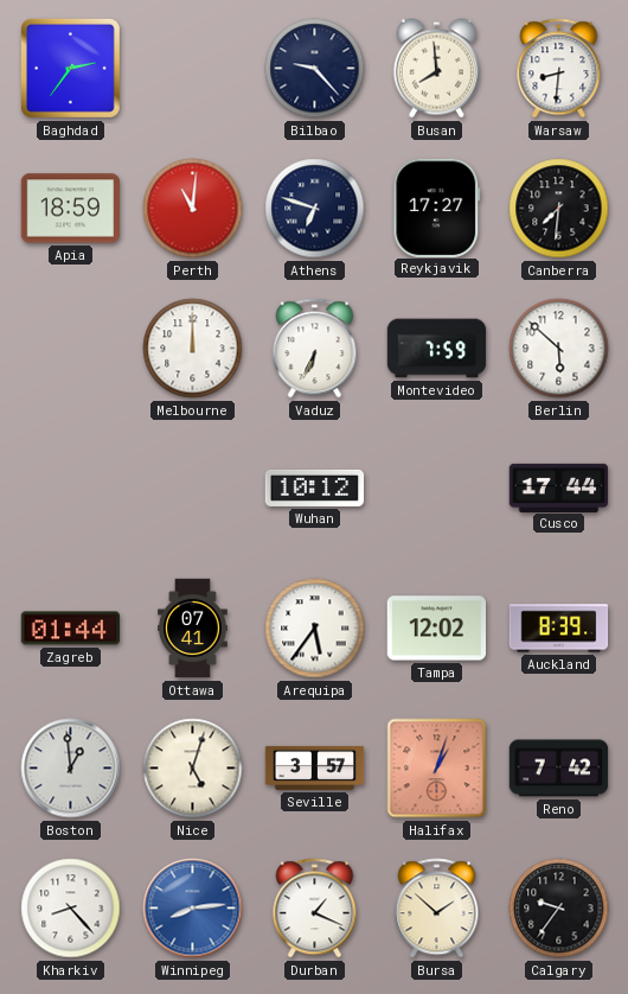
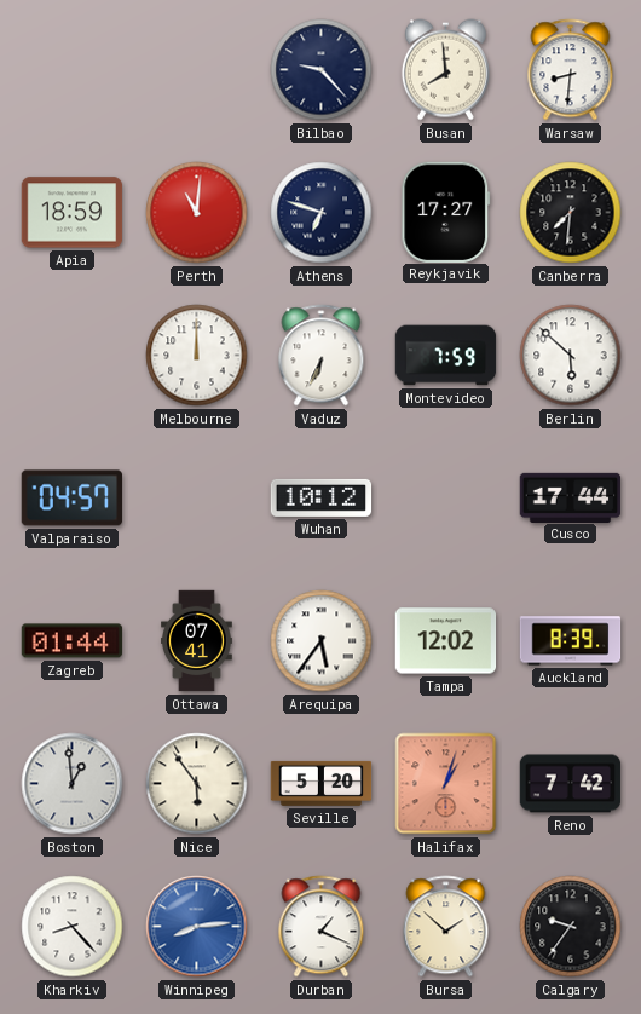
Baghdad: 2:36 -> none
Valparaiso: none -> 04:57
Nice: 5:03 -> 5:54
Seville: 3:57 -> 5:20
